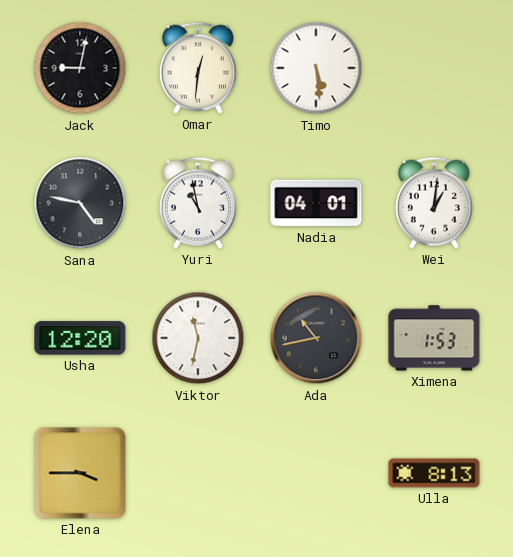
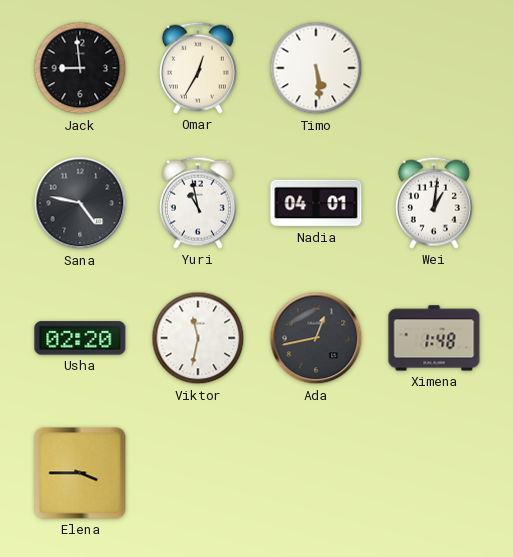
Jack: 9:02 -> 8:59
Omar: 12:31 -> 12:35
Usha: 12:20 -> 02:20
Ada: 10:43 -> 12:43
Ximena: 1:53 -> 1:48
Ulla: 8:13 -> none
